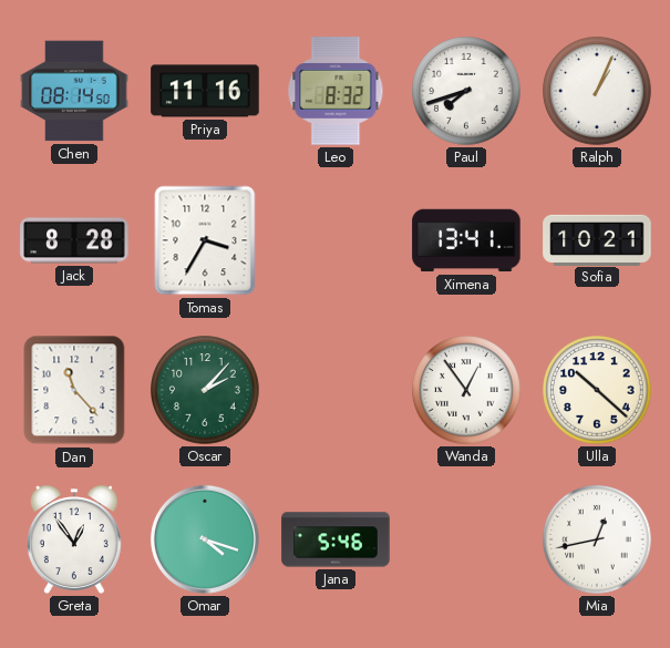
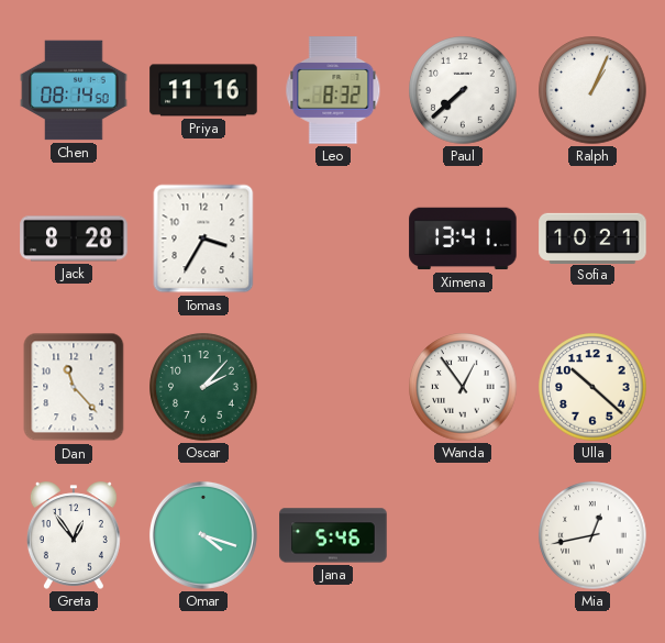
Paul: 7:42 -> 7:38
